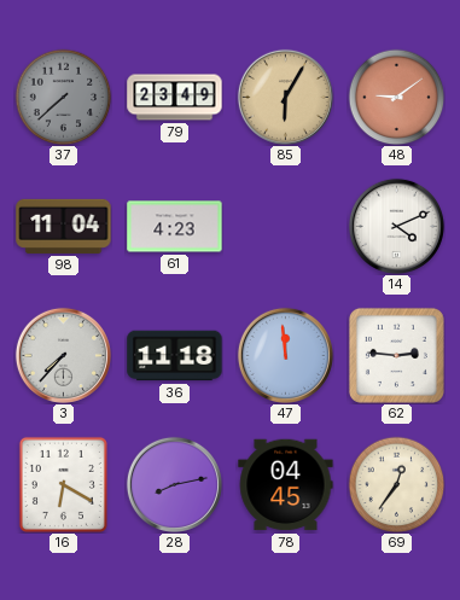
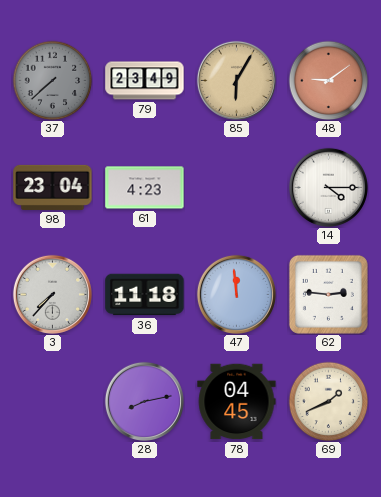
98: 11:04 -> 23:04
14: 4:11 -> 4:15
16: 6:20 -> none
69: 12:36 -> 1:41
